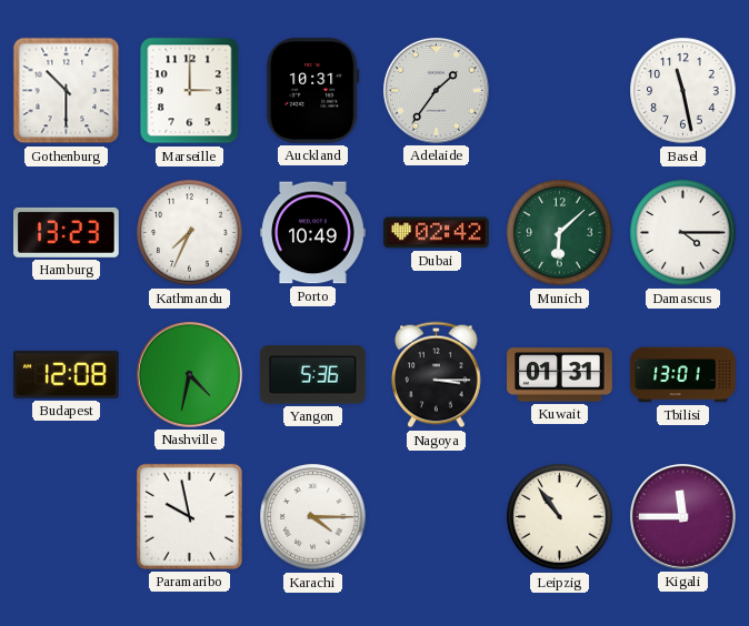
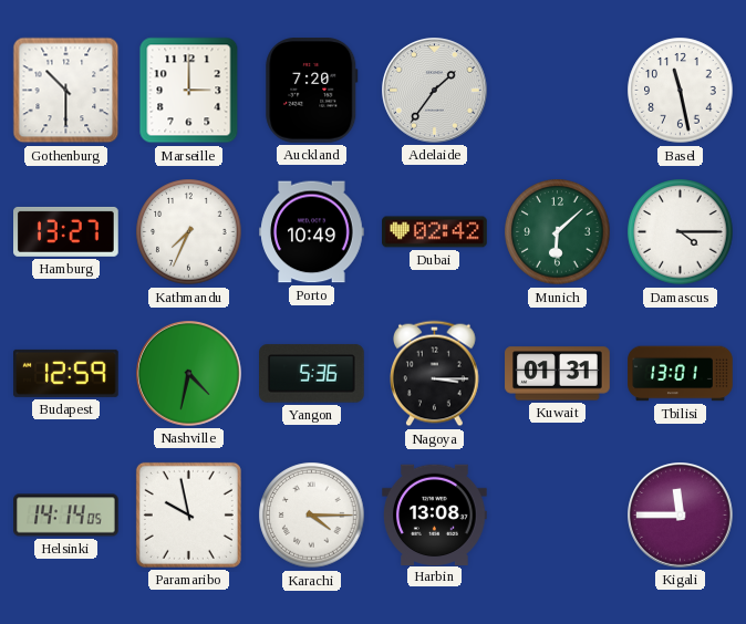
Auckland: 10:31 -> 7:20
Hamburg: 13:23 -> 13:27
Budapest: 12:08 -> 12:59
Helsinki: none -> 14:14
Harbin: none -> 13:08
Leipzig: 10:54 -> none
